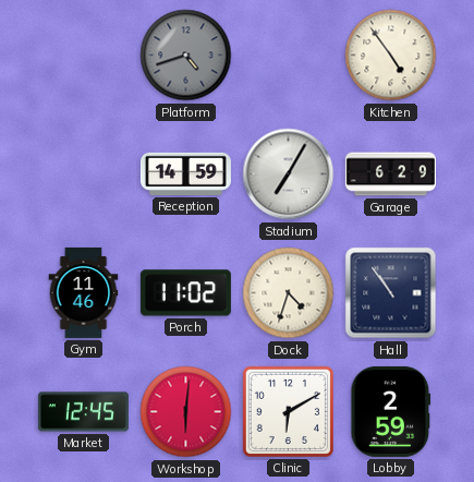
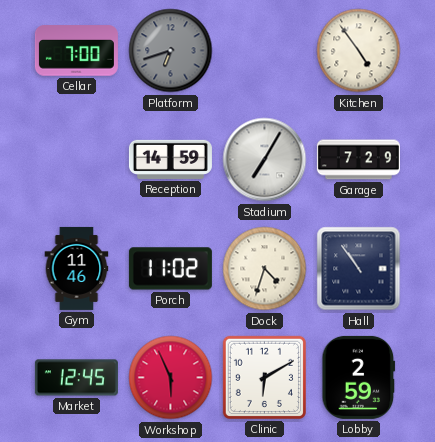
Cellar: none -> 7:00
Platform: 4:42 -> 6:42
Garage: 6:29 -> 7:29
Workshop: 6:01 -> 5:56
